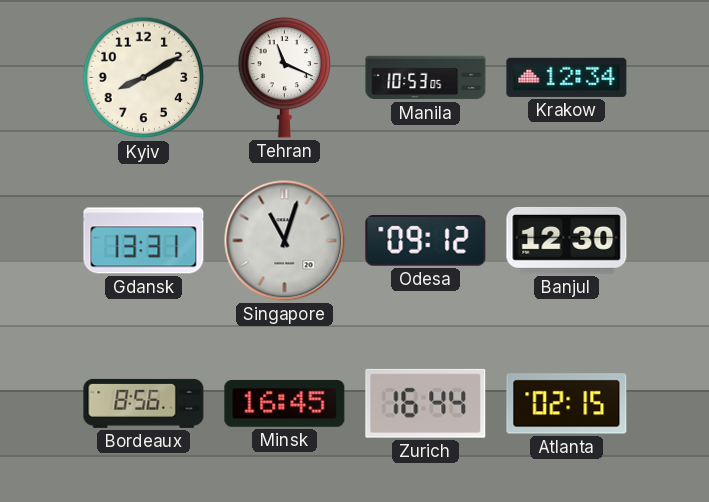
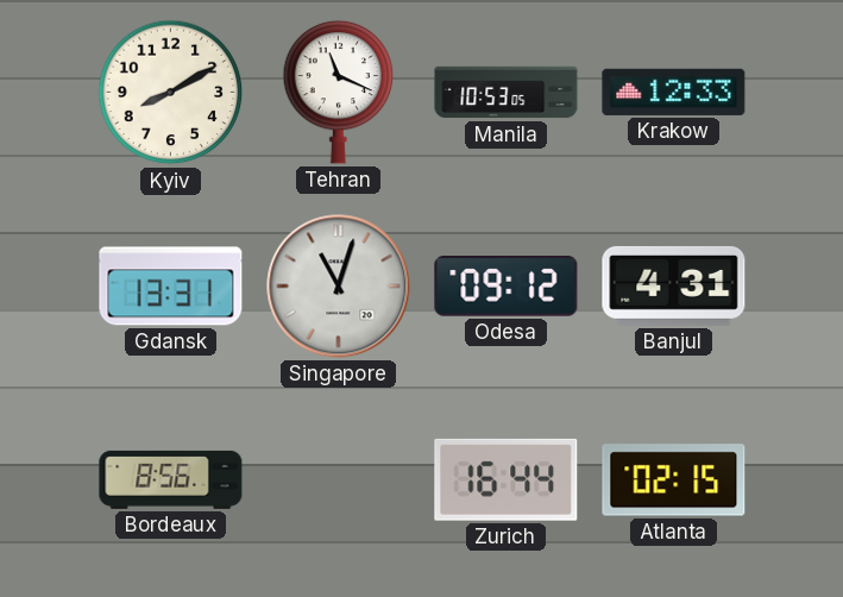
Krakow: 12:34 -> 12:33
Banjul: 12:30 -> 4:31
Minsk: 16:45 -> none
